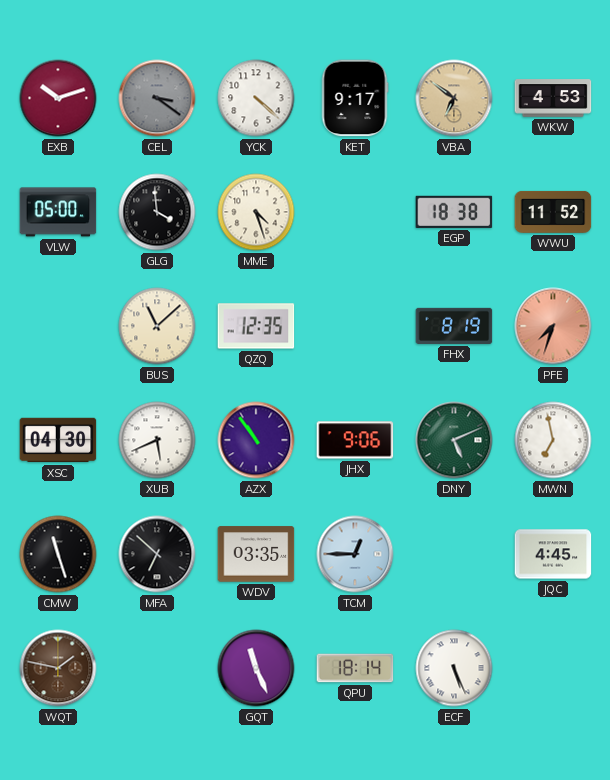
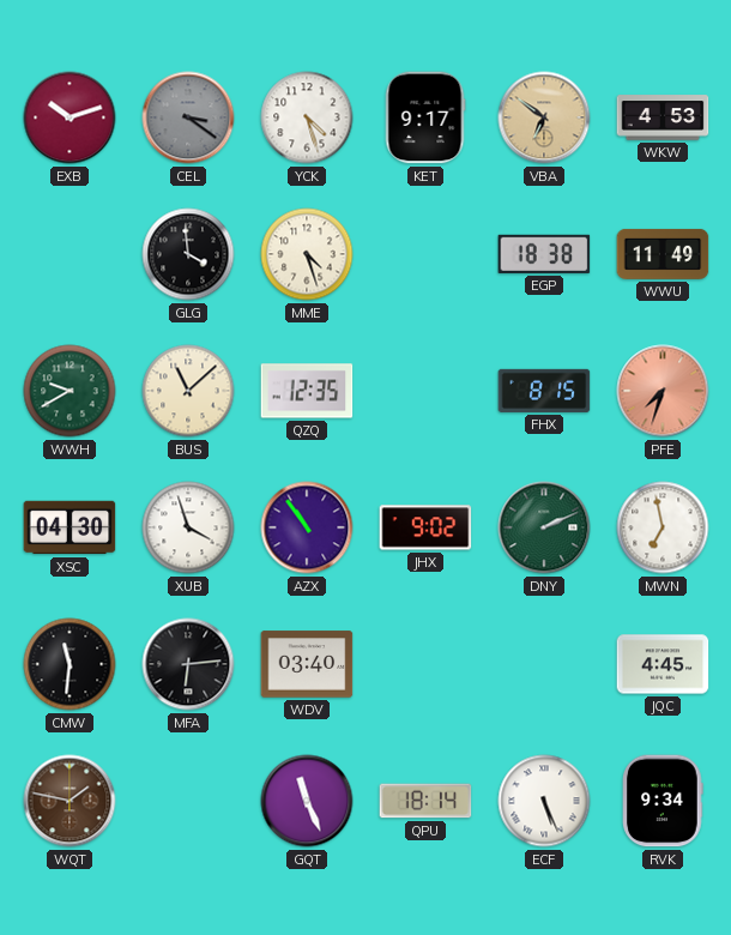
YCK: 4:22 -> 4:27
VLW: 05:00 -> none
WWU: 11:52 -> 11:49
WWH: none -> 9:40
FHX: 8:19 -> 8:15
XUB: 5:41 -> 3:57
JHX: 9:06 -> 9:02
DNY: 5:11 -> 2:11
CMW: 11:27 -> 11:31
MFA: 6:52 -> 6:14
WDV: 03:35 -> 03:40
TCM: 12:45 -> none
RVK: none -> 9:34
